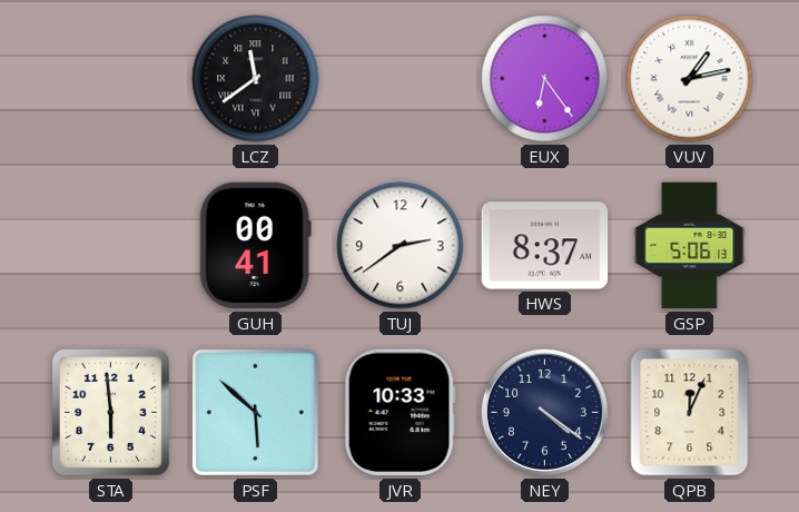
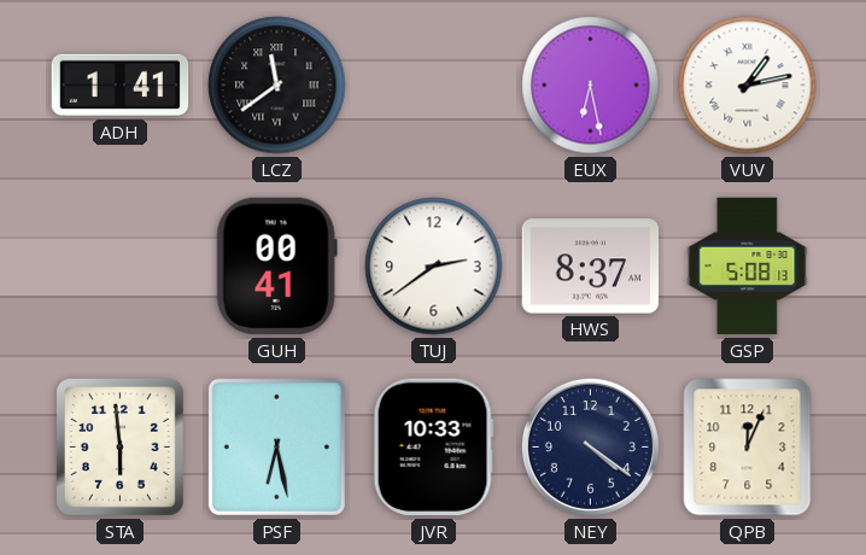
ADH: none -> 1:41
EUX: 6:24 -> 6:28
GSP: 5:06 -> 5:08
PSF: 5:52 -> 6:28
